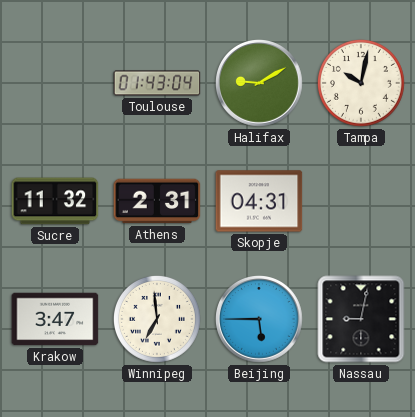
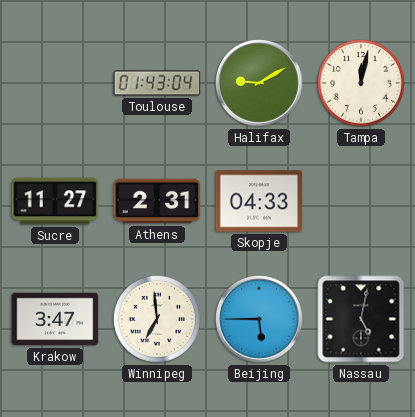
Tampa: 10:02 -> 12:02
Sucre: 11:32 -> 11:27
Skopje: 04:31 -> 04:33
Nassau: 9:02 -> 5:02
